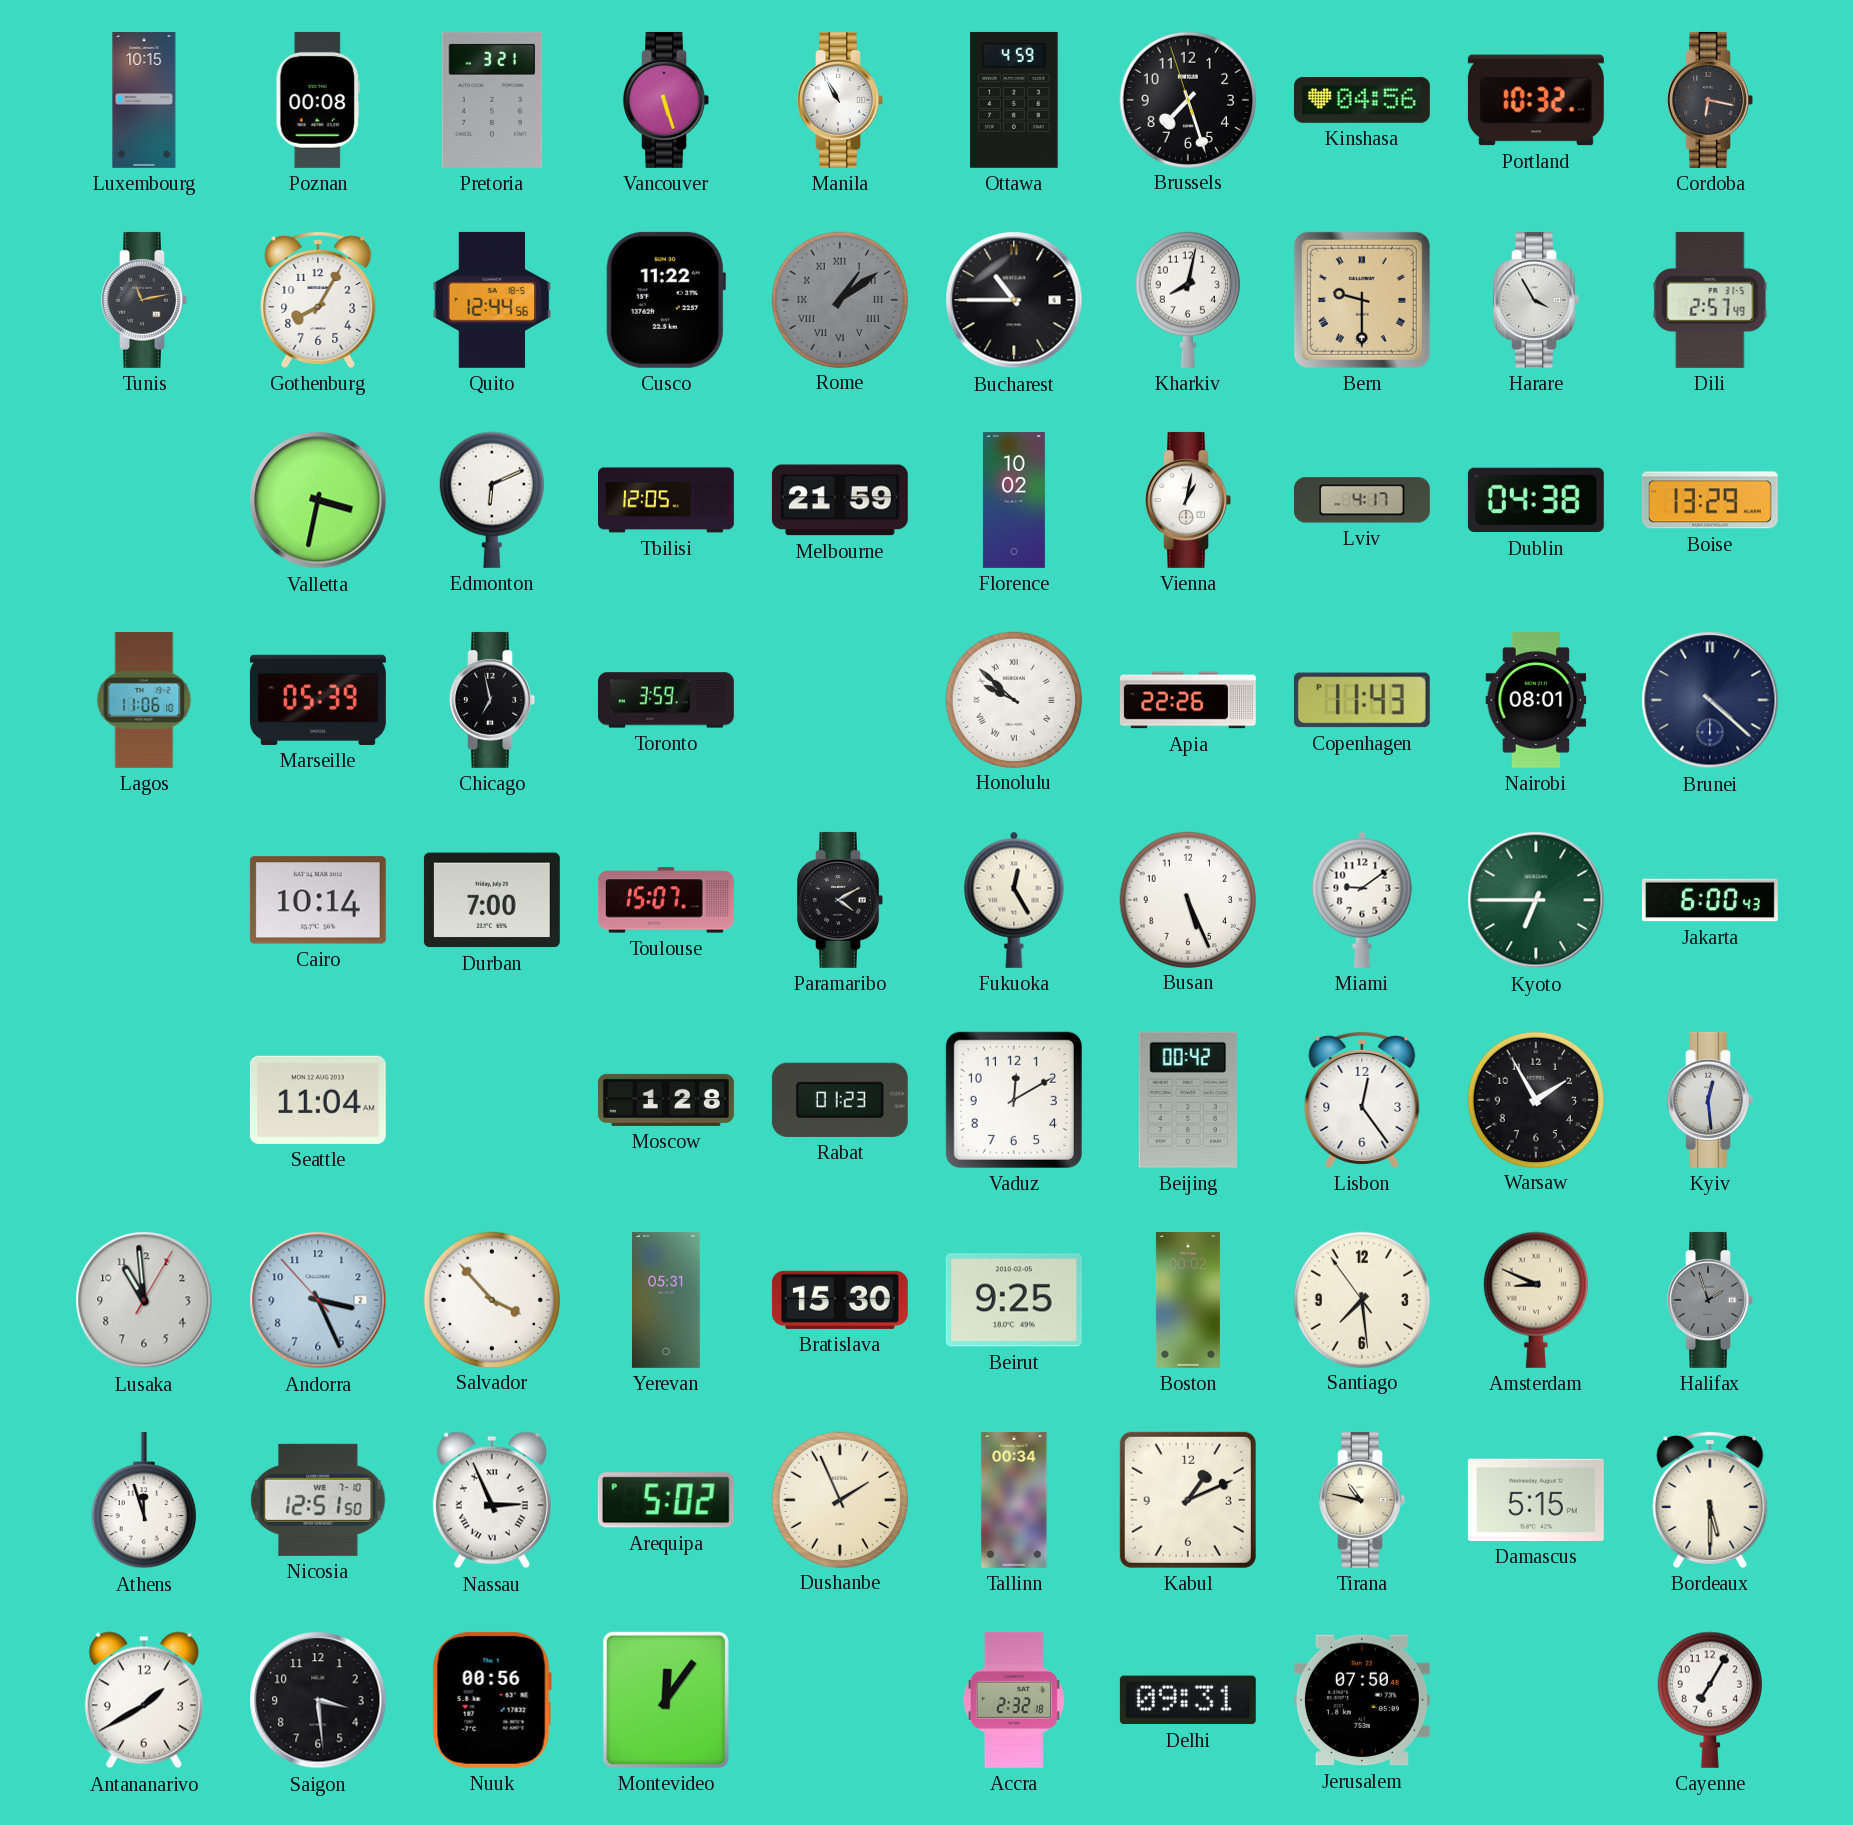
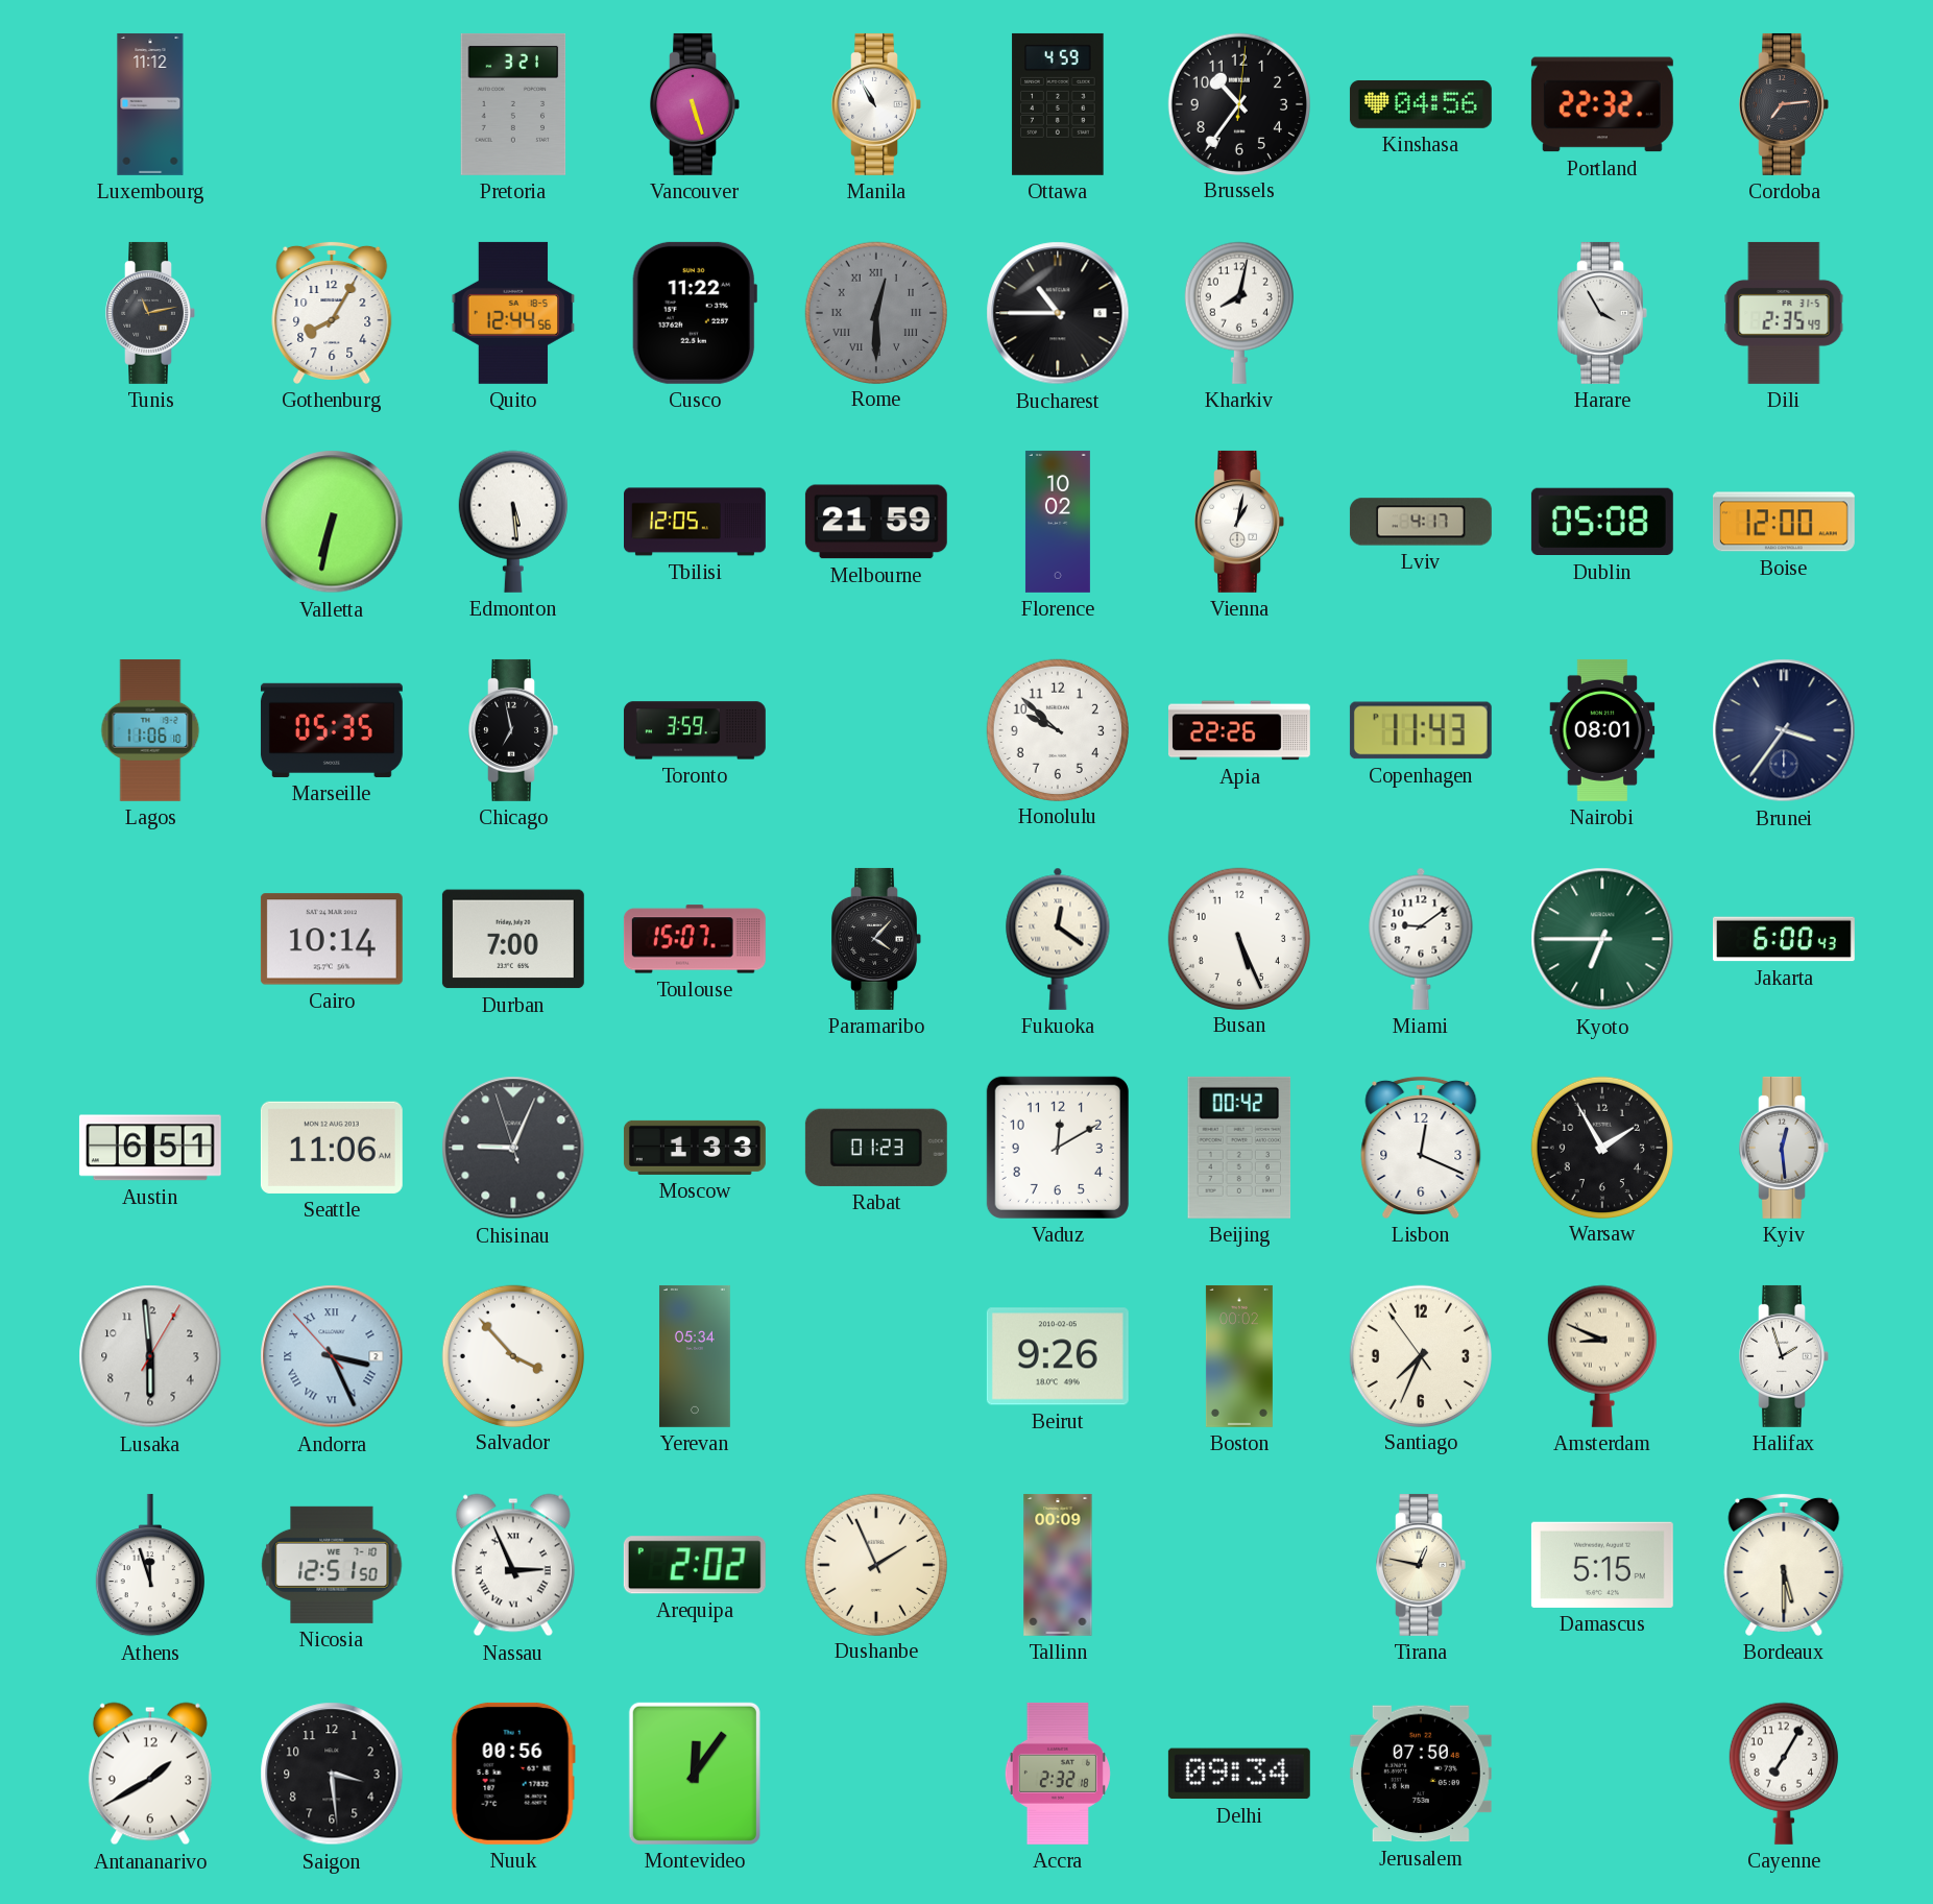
Luxembourg: 10:15 -> 11:12
Poznan: 00:08 -> none
Brussels: 7:26 -> 10:36
Portland: 10:32 -> 22:32
Cordoba: 6:17 -> 7:14
Rome: 1:09 -> 12:30
Bern: 9:30 -> none
Dili: 2:57 -> 2:35
Valletta: 3:32 -> 6:32
Edmonton: 6:11 -> 5:29
Dublin: 04:38 -> 05:08
Boise: 13:29 -> 12:00
Marseille: 05:39 -> 05:35
Honolulu numerals: Roman -> Arabic
Brunei: 4:22 -> 3:36
Paramaribo: 4:10 -> 4:07
Fukuoka: 12:25 -> 12:21
Austin: none -> 6:51
Seattle: 11:04 -> 11:06
Chisinau: none -> 9:03
Moscow: 1:28 -> 1:33
Lisbon: 12:24 -> 12:19
Lusaka: 10:59 -> 5:59
Andorra numerals: Arabic -> Roman
Yerevan: 05:31 -> 05:34
Bratislava: 15:30 -> none
Beirut: 9:25 -> 9:26
Santiago: 7:28 -> 7:33
Halifax dial: grey -> white
Arequipa: 5:02 -> 2:02
Tallinn: 00:34 -> 00:09
Kabul: 1:11 -> none
Tirana: 10:47 -> 12:47
Delhi: 09:31 -> 09:34
